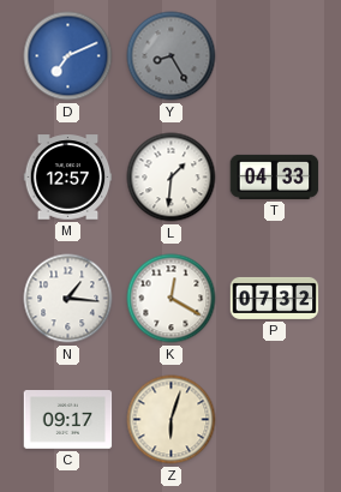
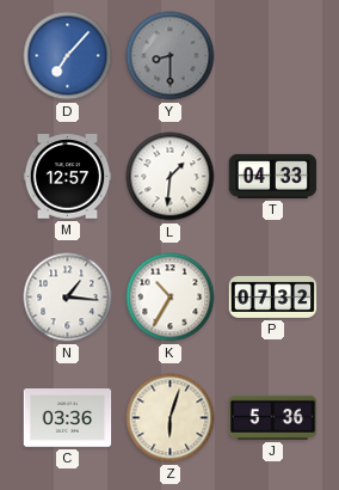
D: 7:11 -> 7:07
Y: 8:25 -> 8:30
K: 12:20 -> 10:35
C: 09:17 -> 03:36
J: none -> 5:36
